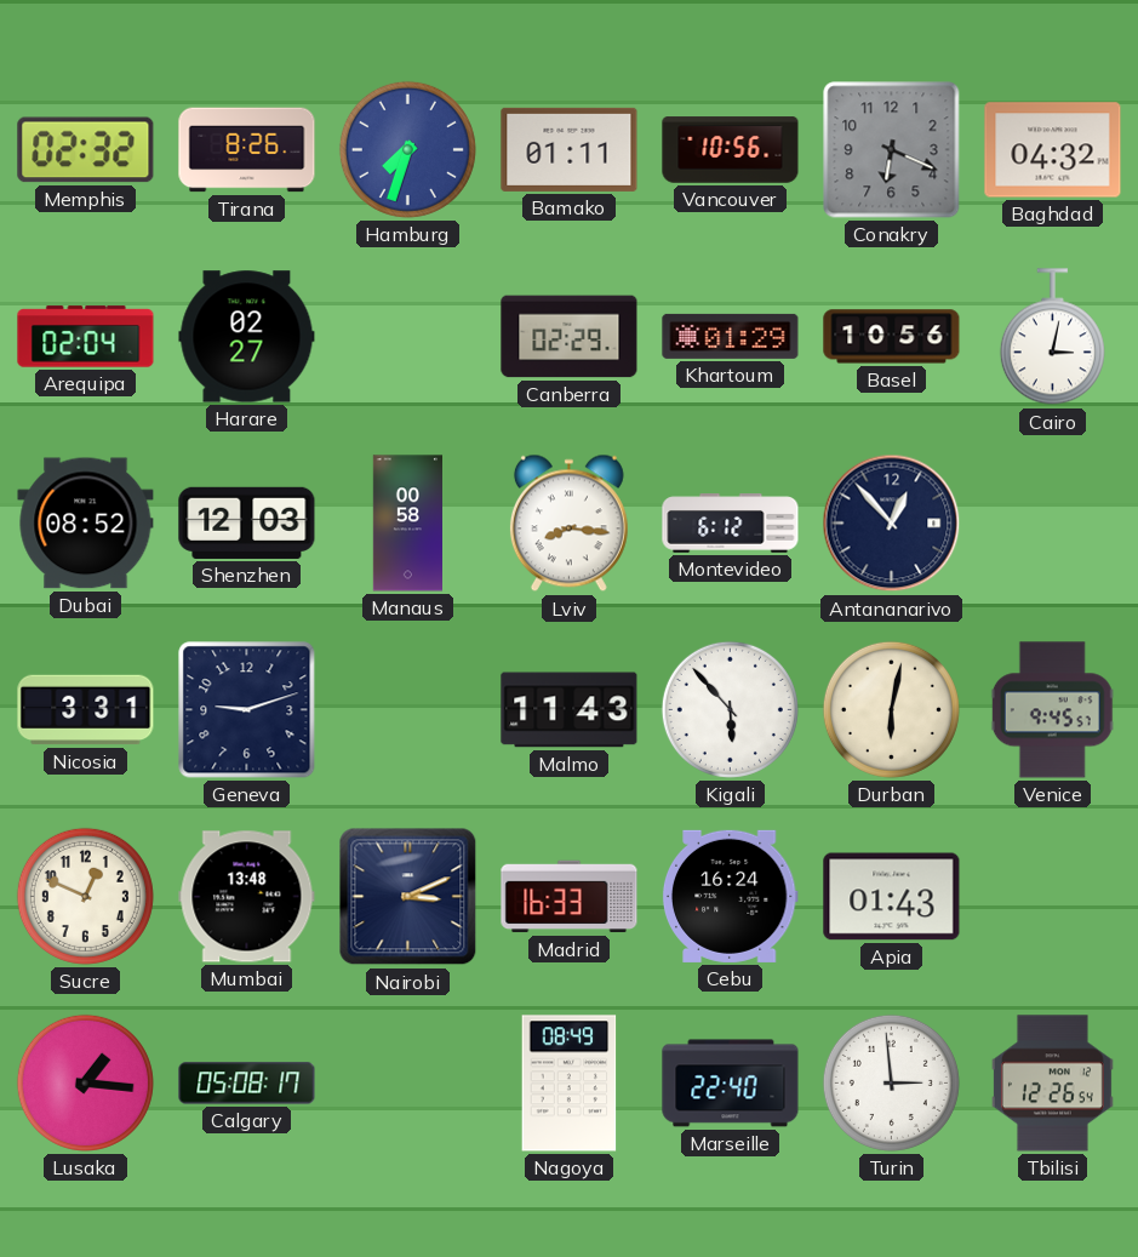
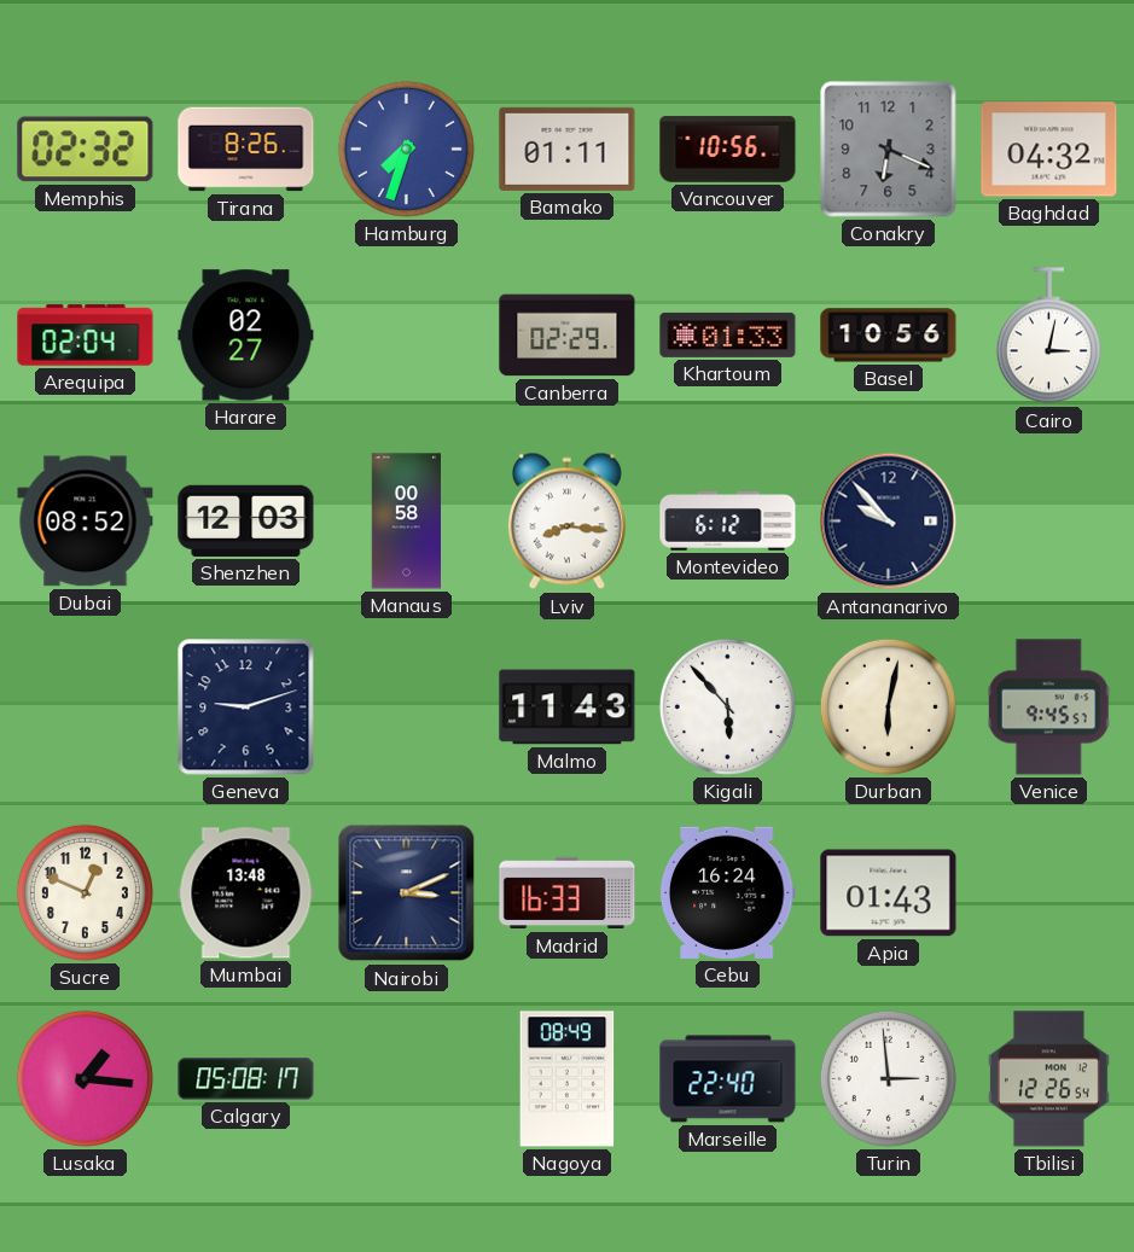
Khartoum: 01:29 -> 01:33
Antananarivo: 12:53 -> 9:53
Nicosia: 3:31 -> none
